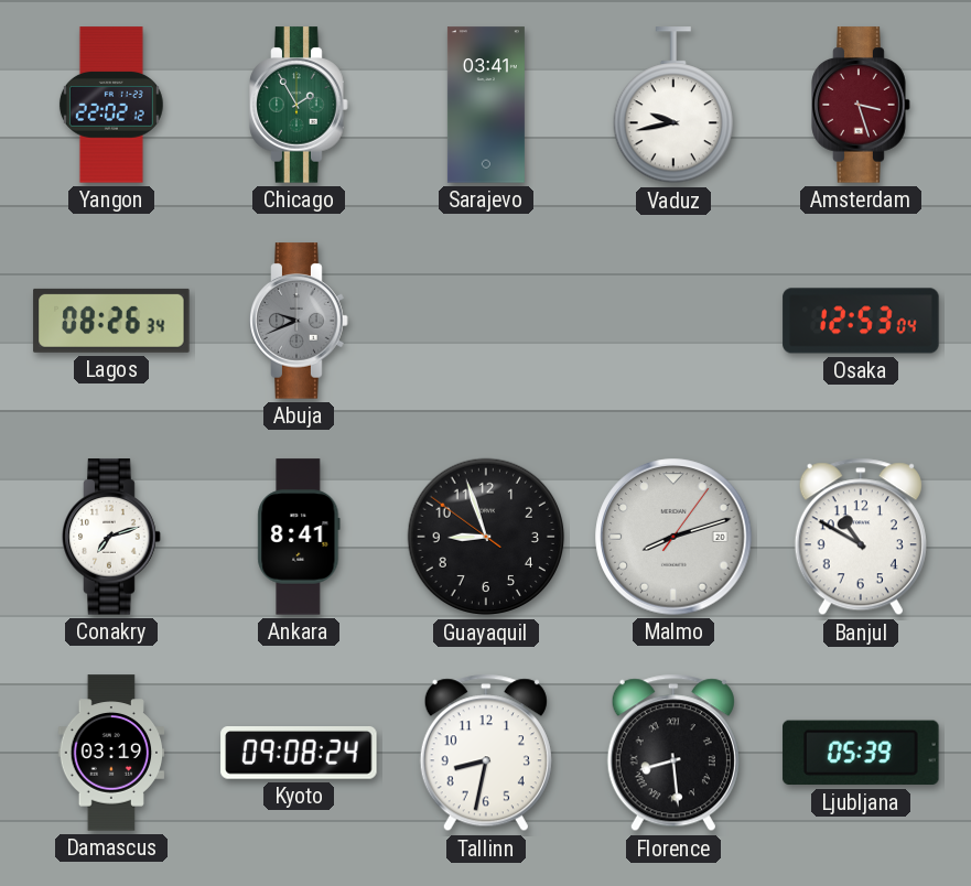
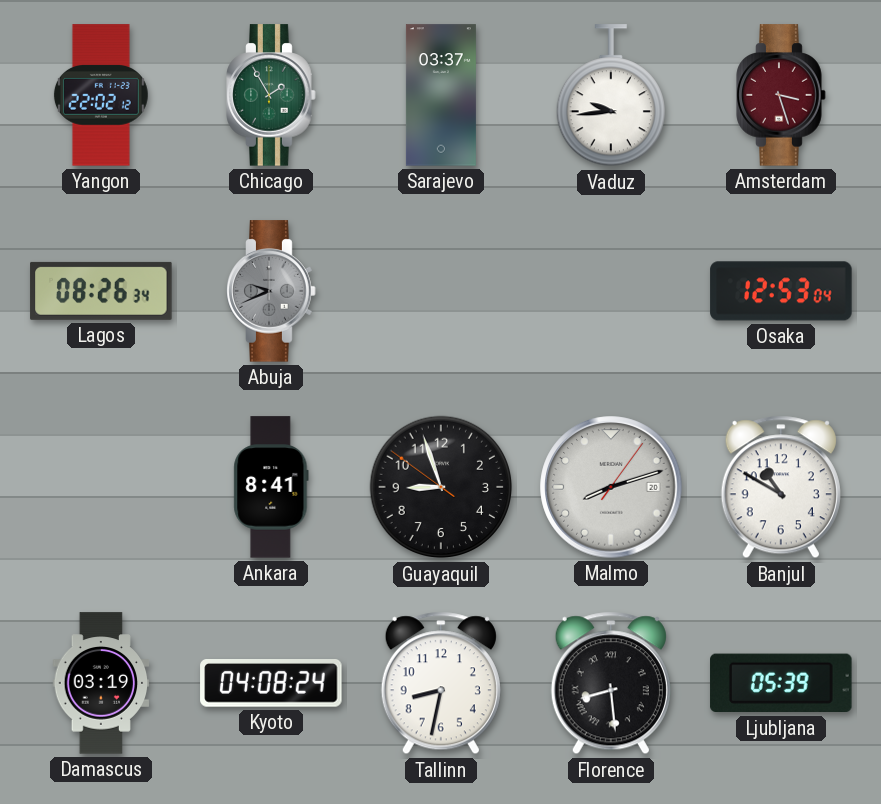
Sarajevo: 03:41 -> 03:37
Vaduz: 9:43 -> 9:44
Conakry: 7:12 -> none
Kyoto: 09:08 -> 04:08
